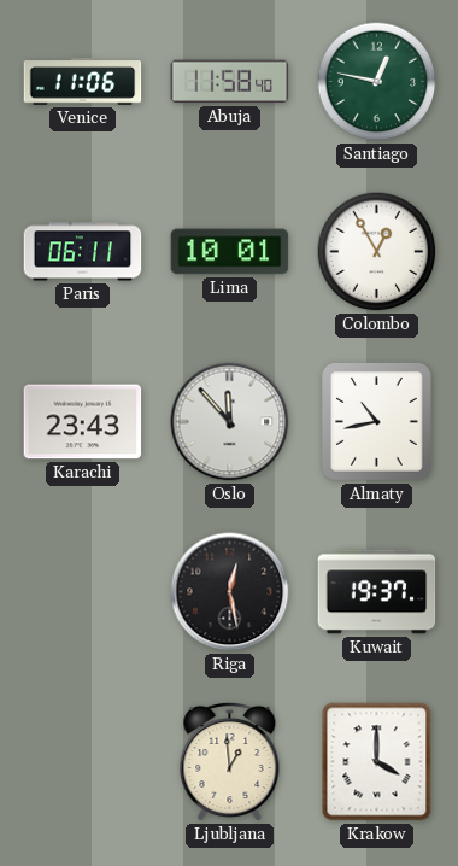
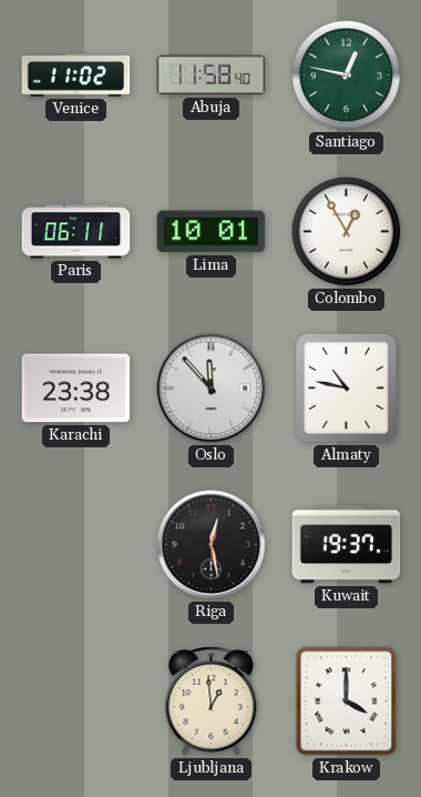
Venice: 11:06 -> 11:02
Karachi: 23:43 -> 23:38
Almaty: 10:43 -> 10:47
